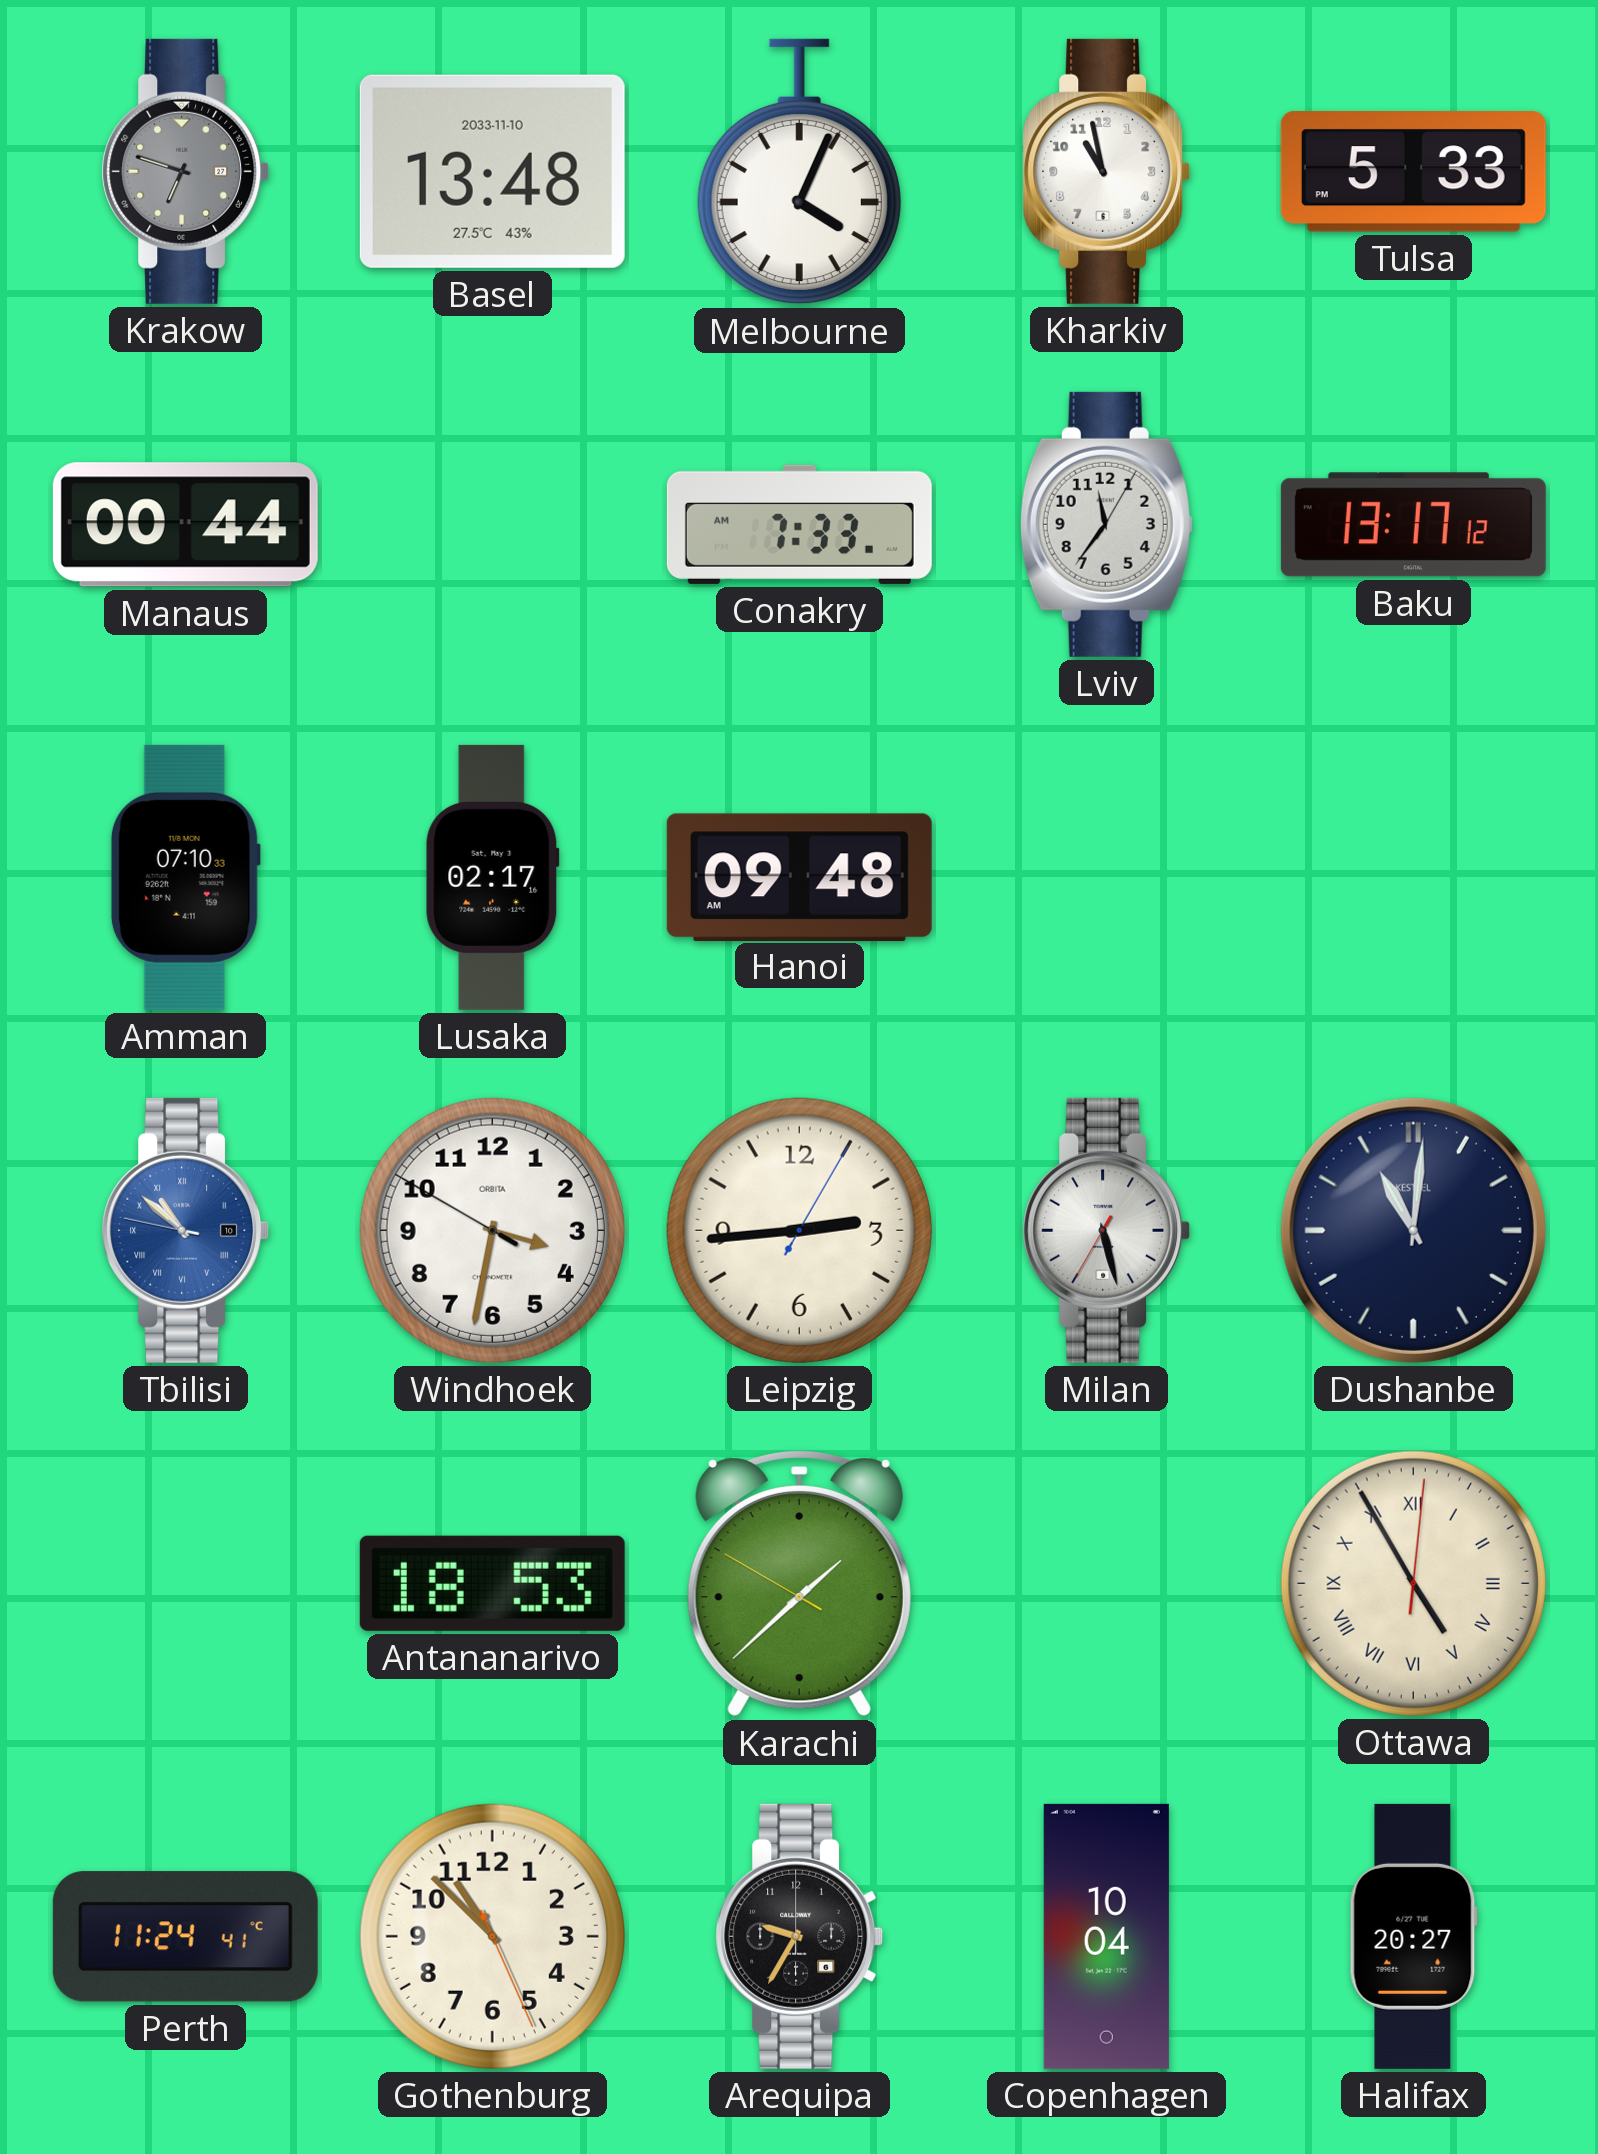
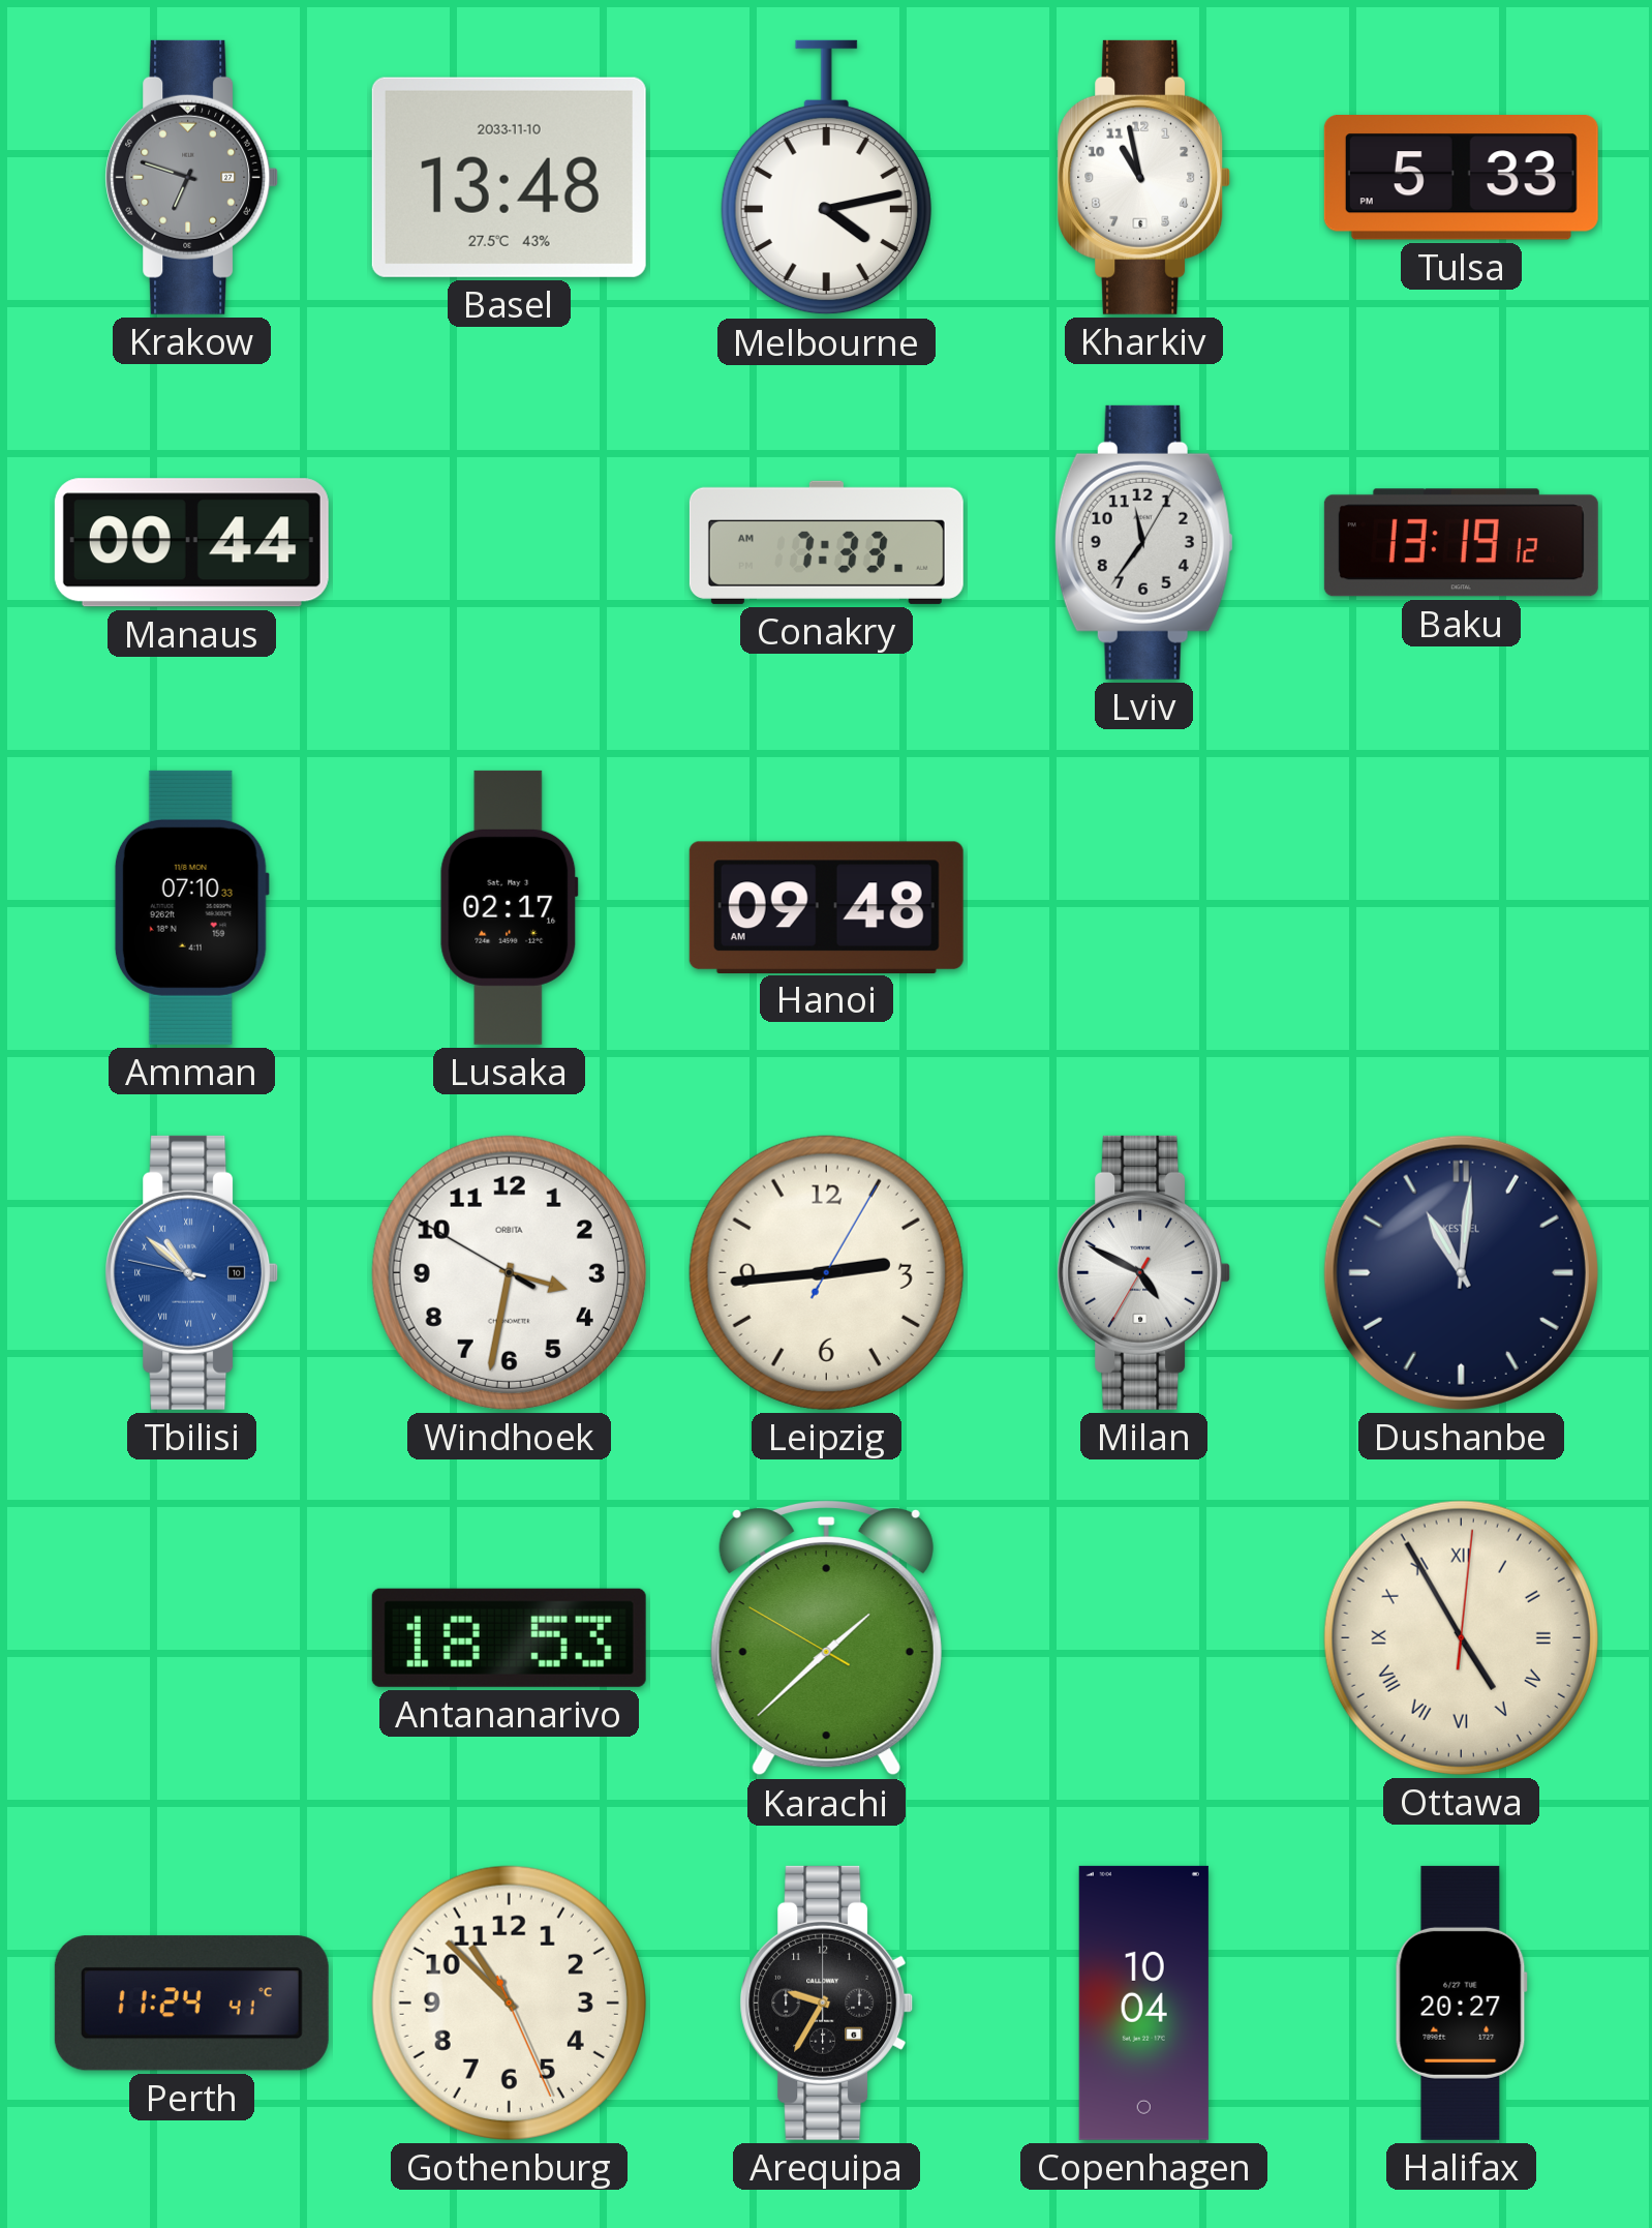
Melbourne: 4:04 -> 4:13
Baku: 13:17 -> 13:19
Milan: 5:27 -> 4:49
